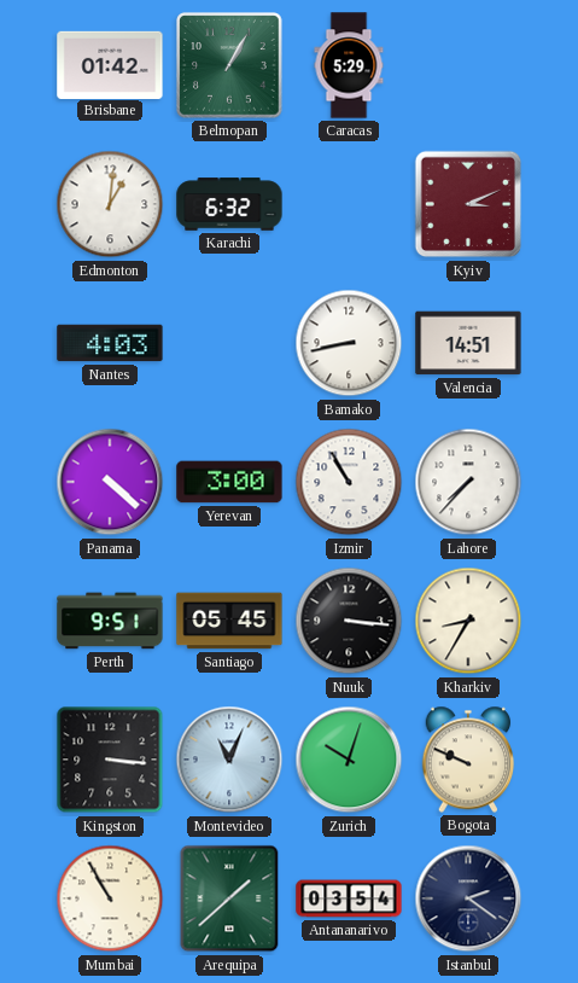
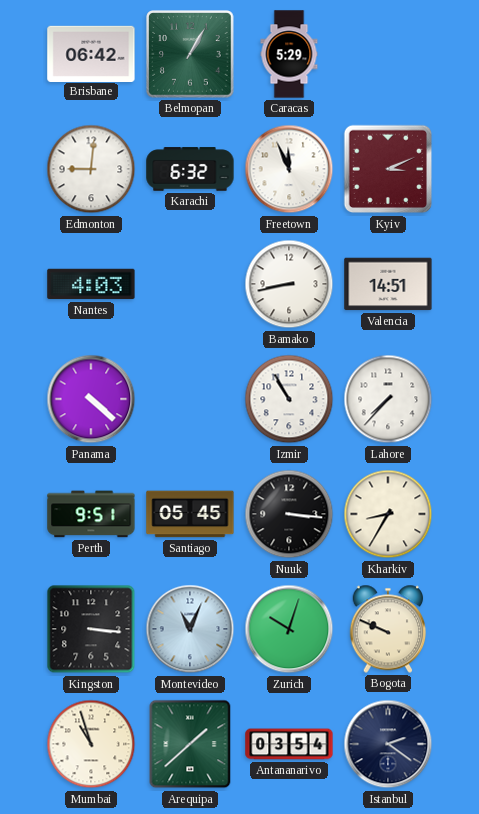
Brisbane: 01:42 -> 06:42
Edmonton: 1:01 -> 9:01
Freetown: none -> 11:56
Yerevan: 3:00 -> none
Mumbai: 10:55 -> 10:57
